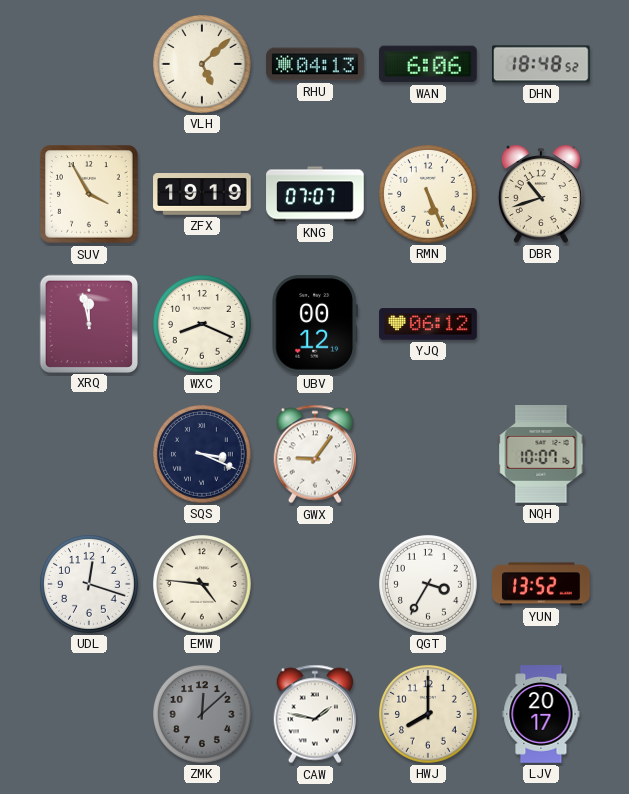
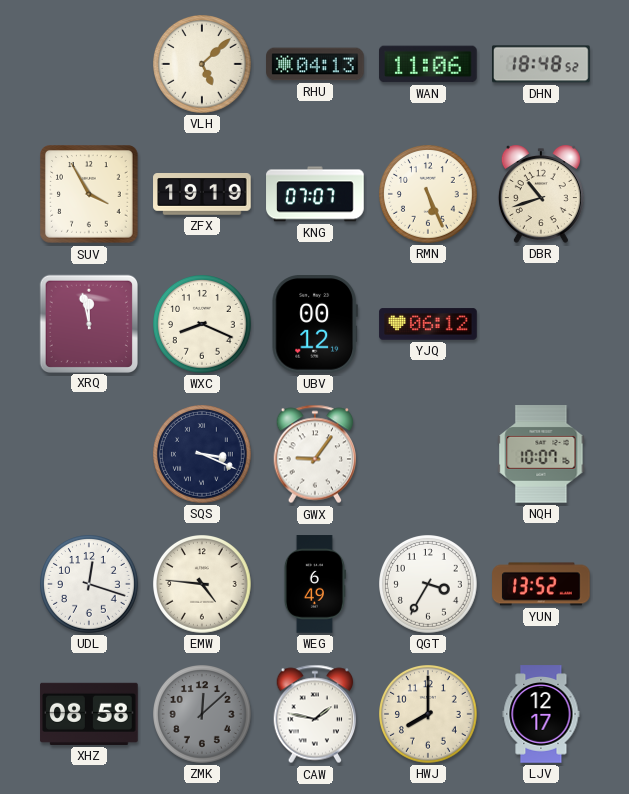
WAN: 6:06 -> 11:06
WEG: none -> 6:49
XHZ: none -> 08:58
LJV: 20:17 -> 12:17
